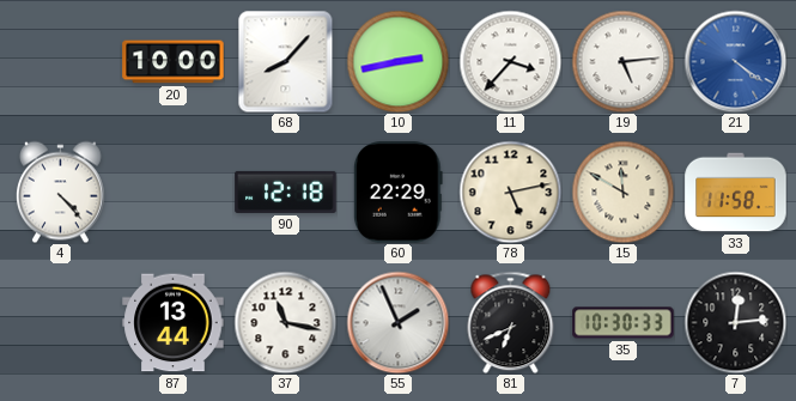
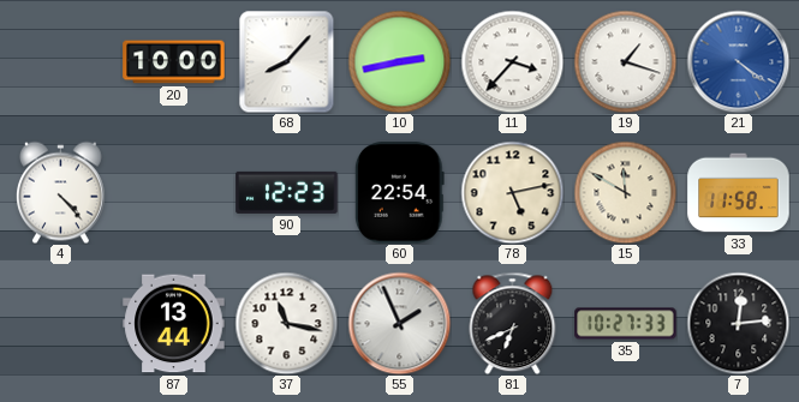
19: 5:14 -> 1:18
90: 12:18 -> 12:23
60: 22:29 -> 22:54
35: 10:30 -> 10:27
